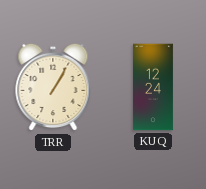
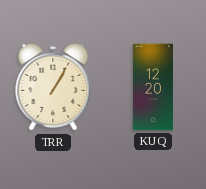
KUQ: 12:24 -> 12:20
